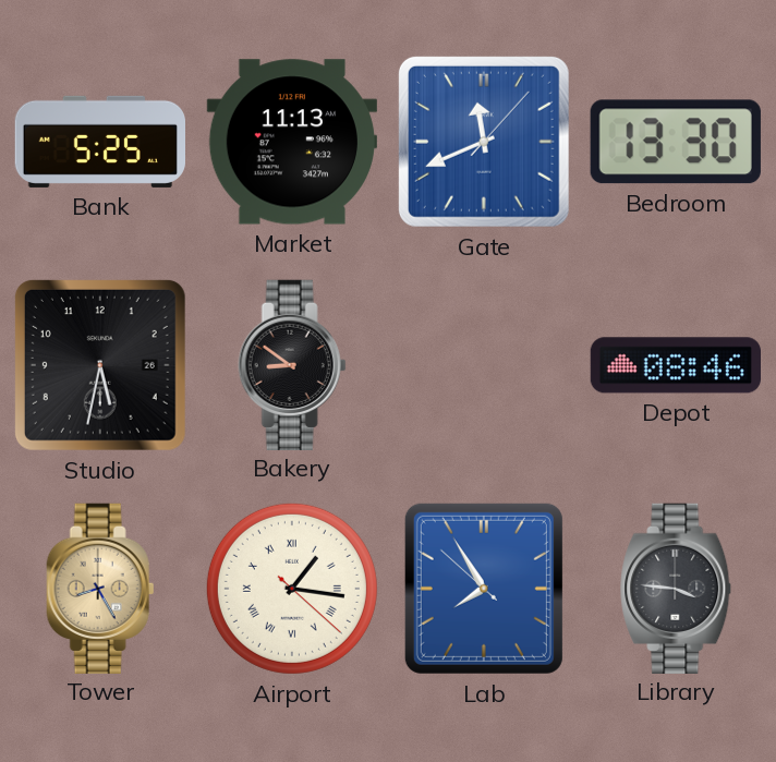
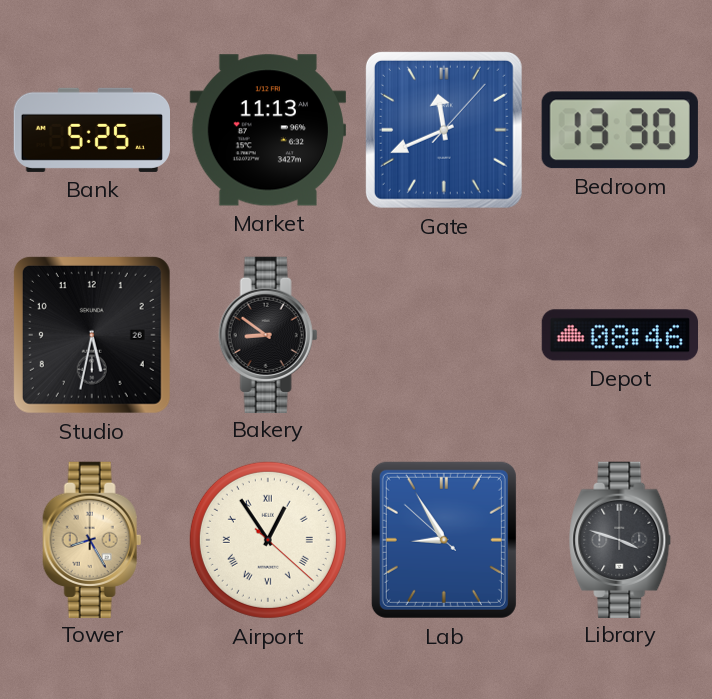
Airport: 1:16 -> 12:54
Lab: 7:54 -> 8:54
Library: 3:46 -> 3:48
